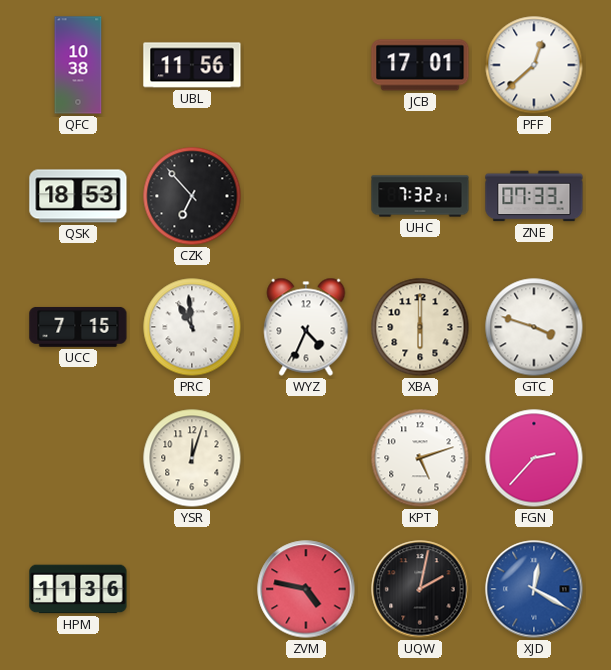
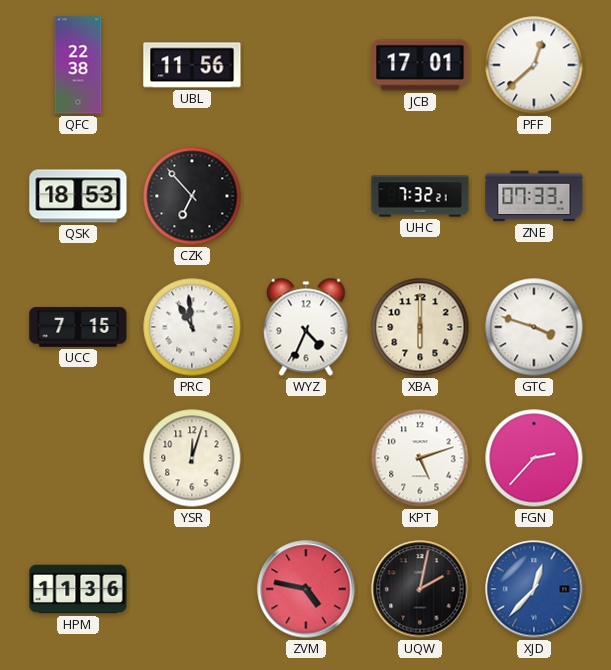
QFC: 10:38 -> 22:38
XJD: 12:20 -> 12:37
